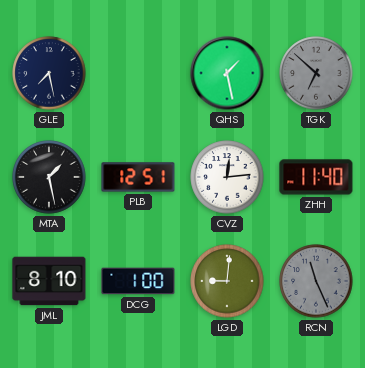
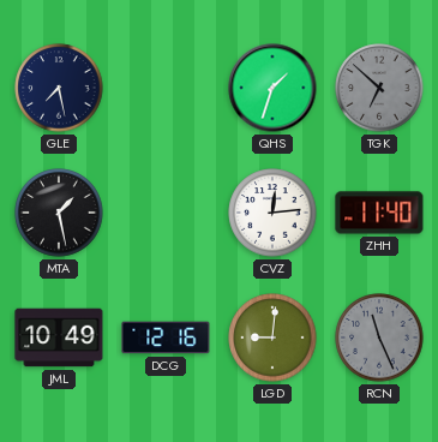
QHS: 1:28 -> 1:33
PLB: 12:51 -> none
JML: 8:10 -> 10:49
DCG: 1:00 -> 12:16
